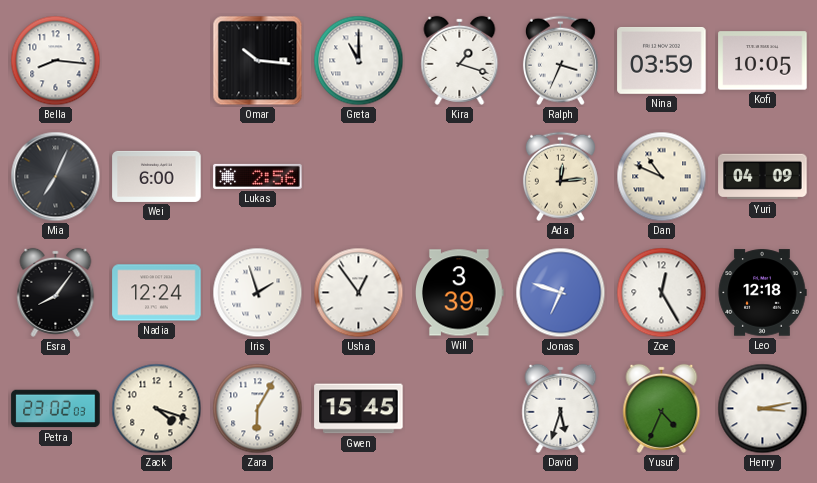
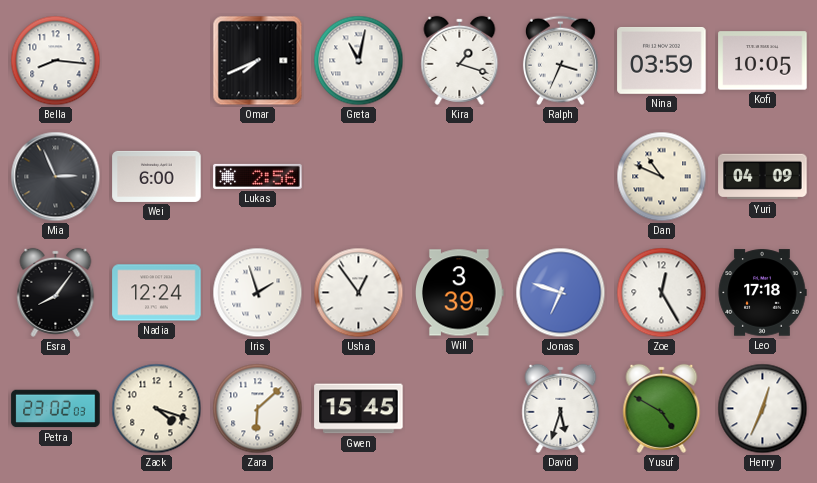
Omar: 10:16 -> 7:41
Greta: 11:00 -> 11:02
Mia: 7:04 -> 2:56
Ada: 12:14 -> none
Leo: 12:18 -> 17:18
Zara: 6:05 -> 6:08
Yusuf: 4:34 -> 4:50
Henry: 3:13 -> 12:34
